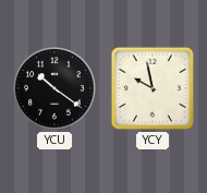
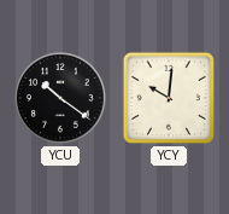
YCY: 9:58 -> 10:01
